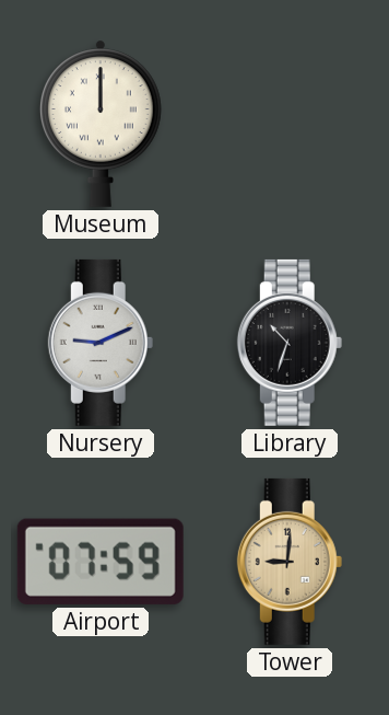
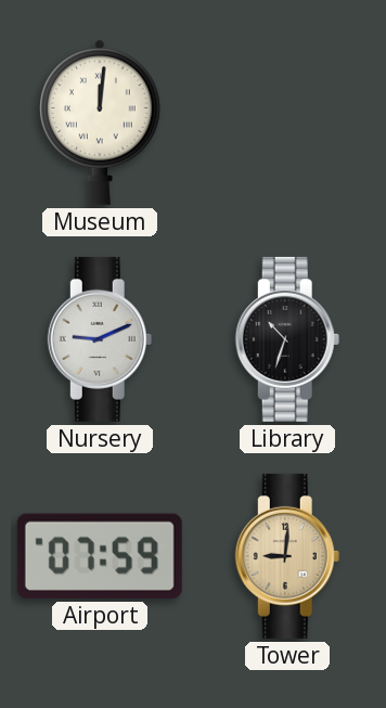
Museum: 12:00 -> 12:01
